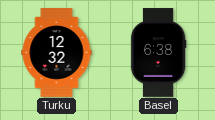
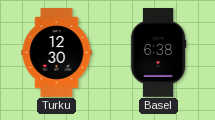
Turku: 12:32 -> 12:30
